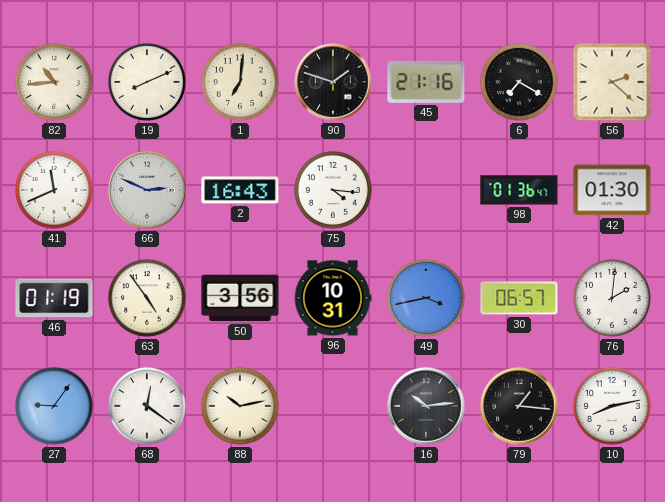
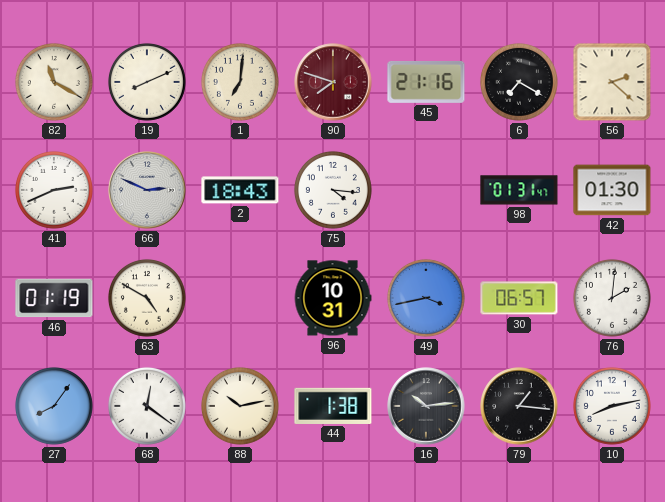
82: 10:44 -> 11:20
90: 1:48 -> 7:48
90 dial: black -> burgundy
41: 11:41 -> 2:41
2: 16:43 -> 18:43
98: 01:36 -> 01:31
63: 4:54 -> 4:50
50: 3:56 -> none
27: 9:06 -> 8:06
44: none -> 1:38
